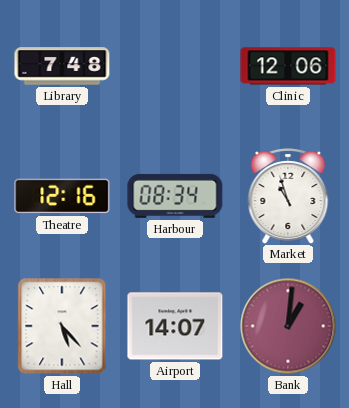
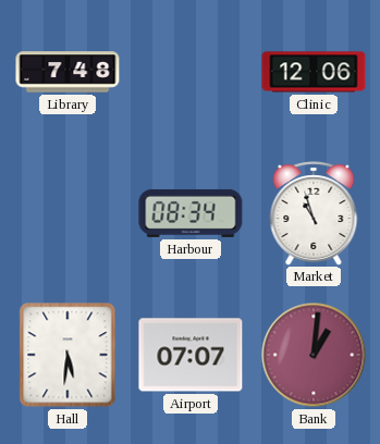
Theatre: 12:16 -> none
Hall: 5:23 -> 5:31
Airport: 14:07 -> 07:07
